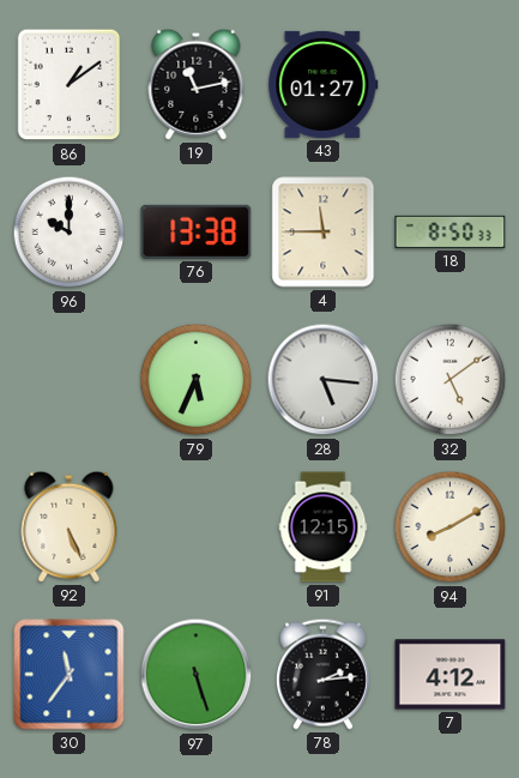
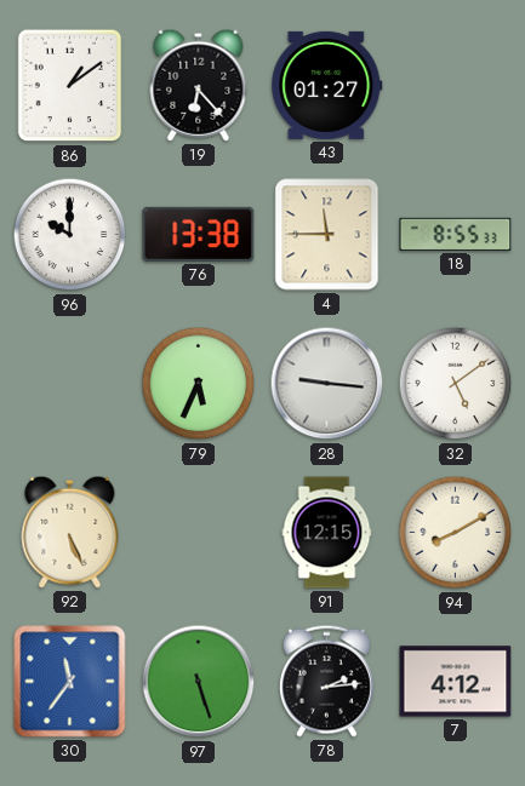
19: 11:13 -> 6:23
18: 8:50 -> 8:55
28: 5:16 -> 9:16
